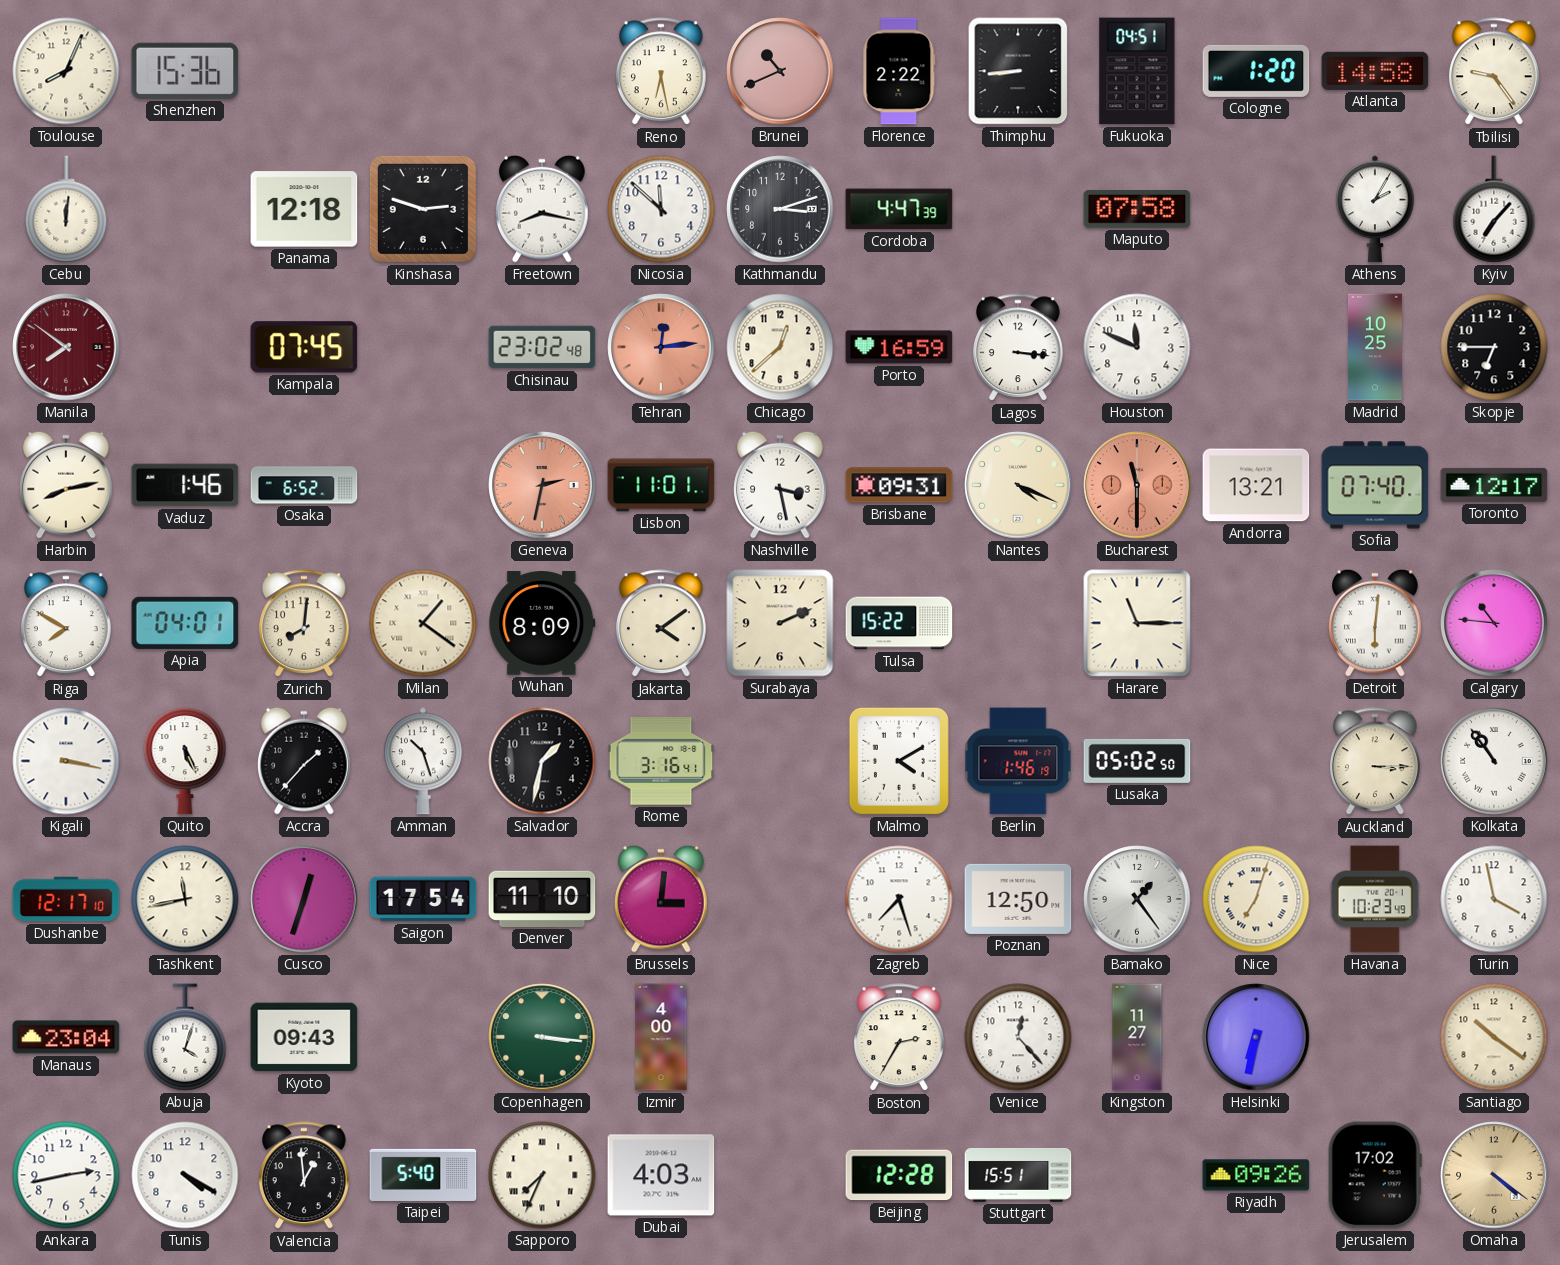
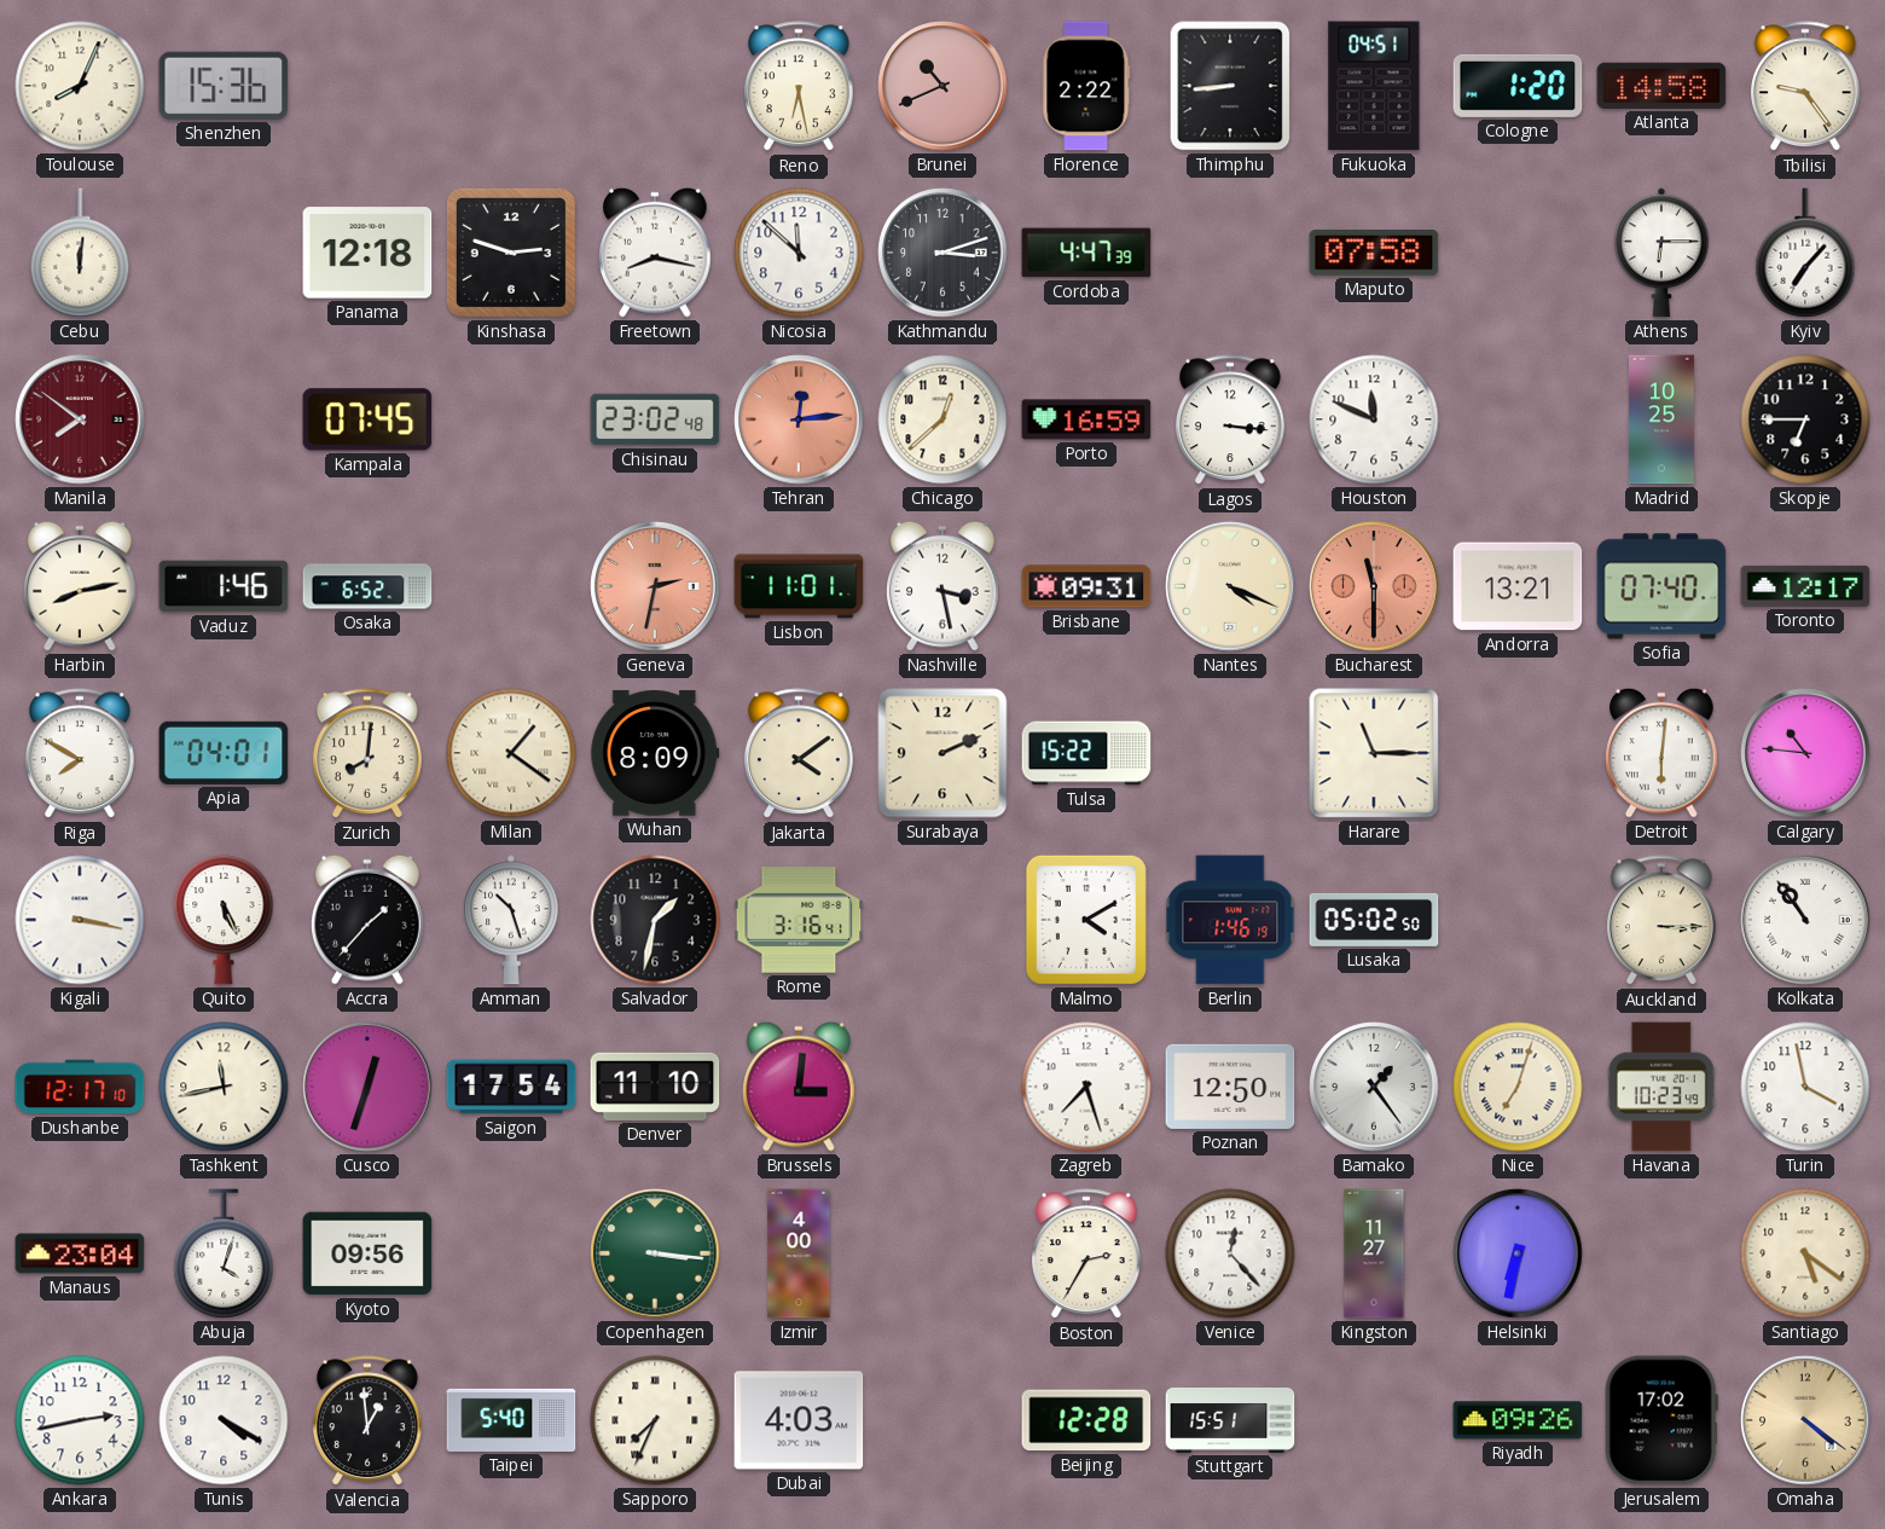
Athens: 2:05 -> 6:15
Kyoto: 09:43 -> 09:56
Santiago: 10:21 -> 5:21
